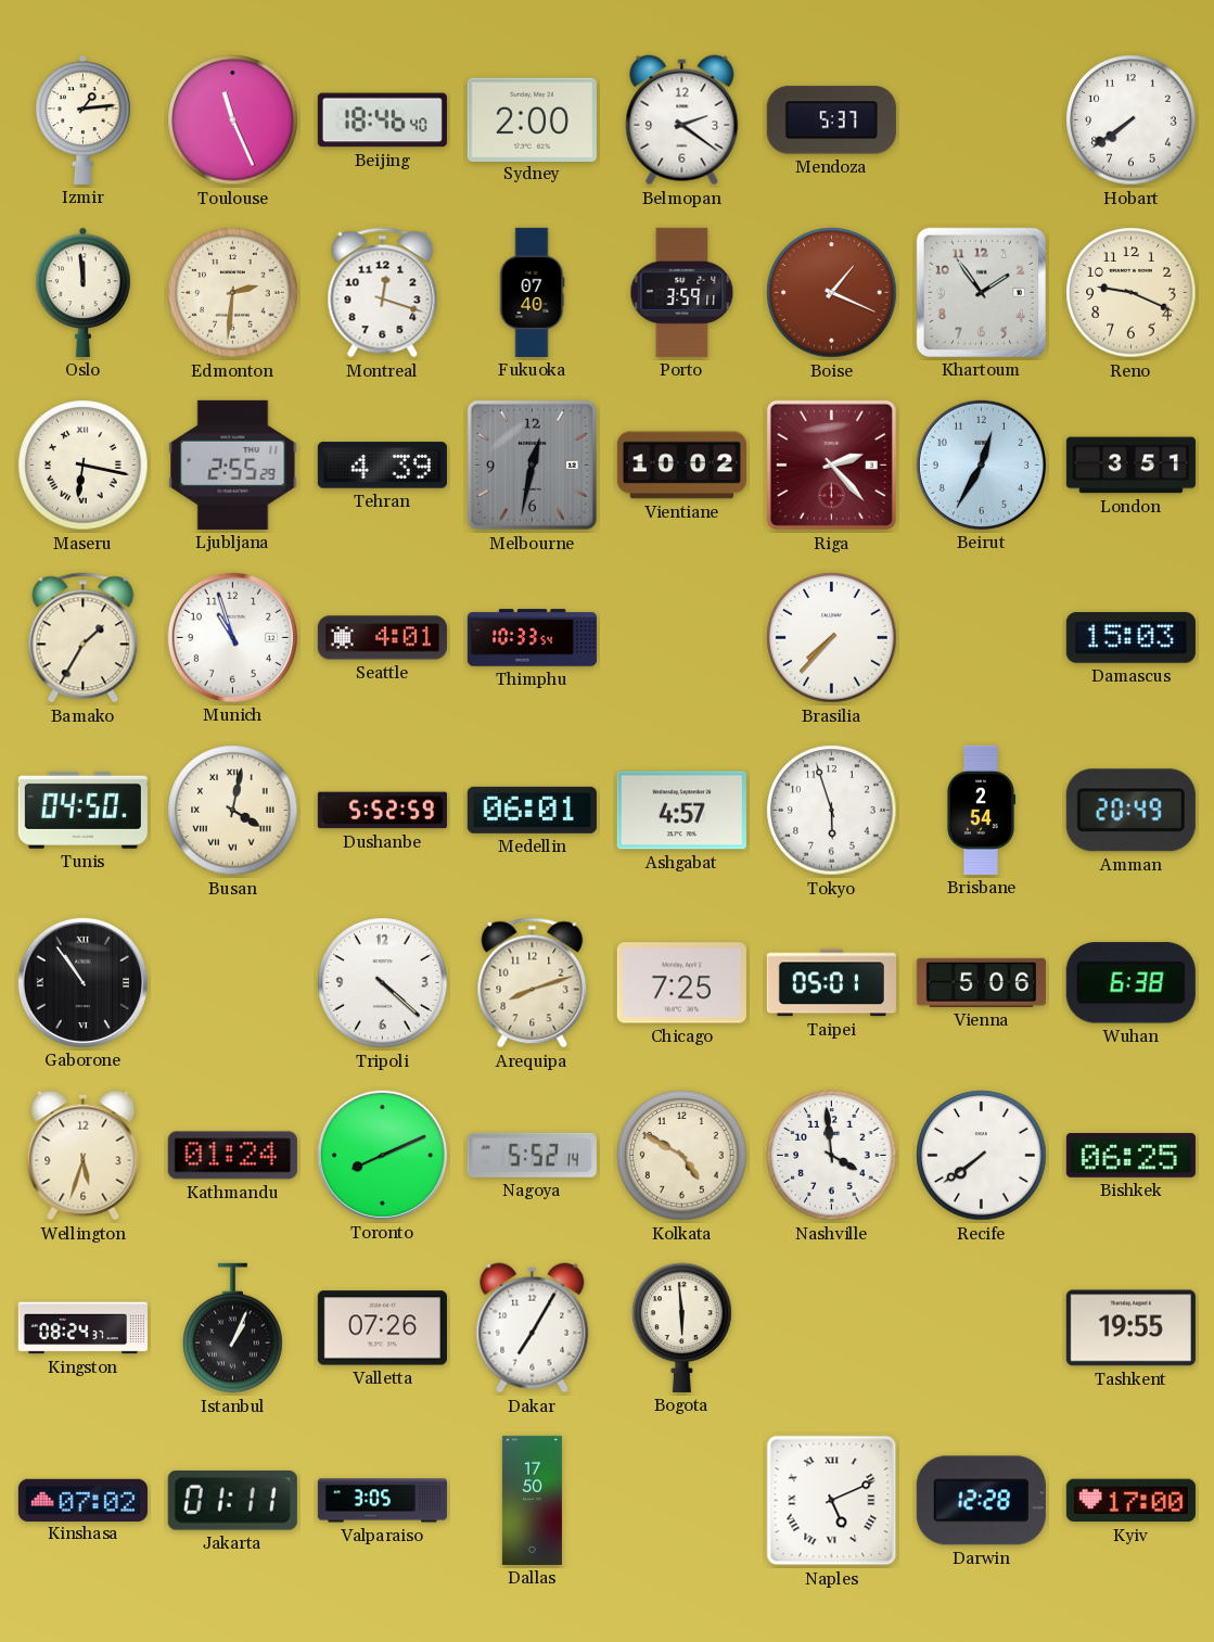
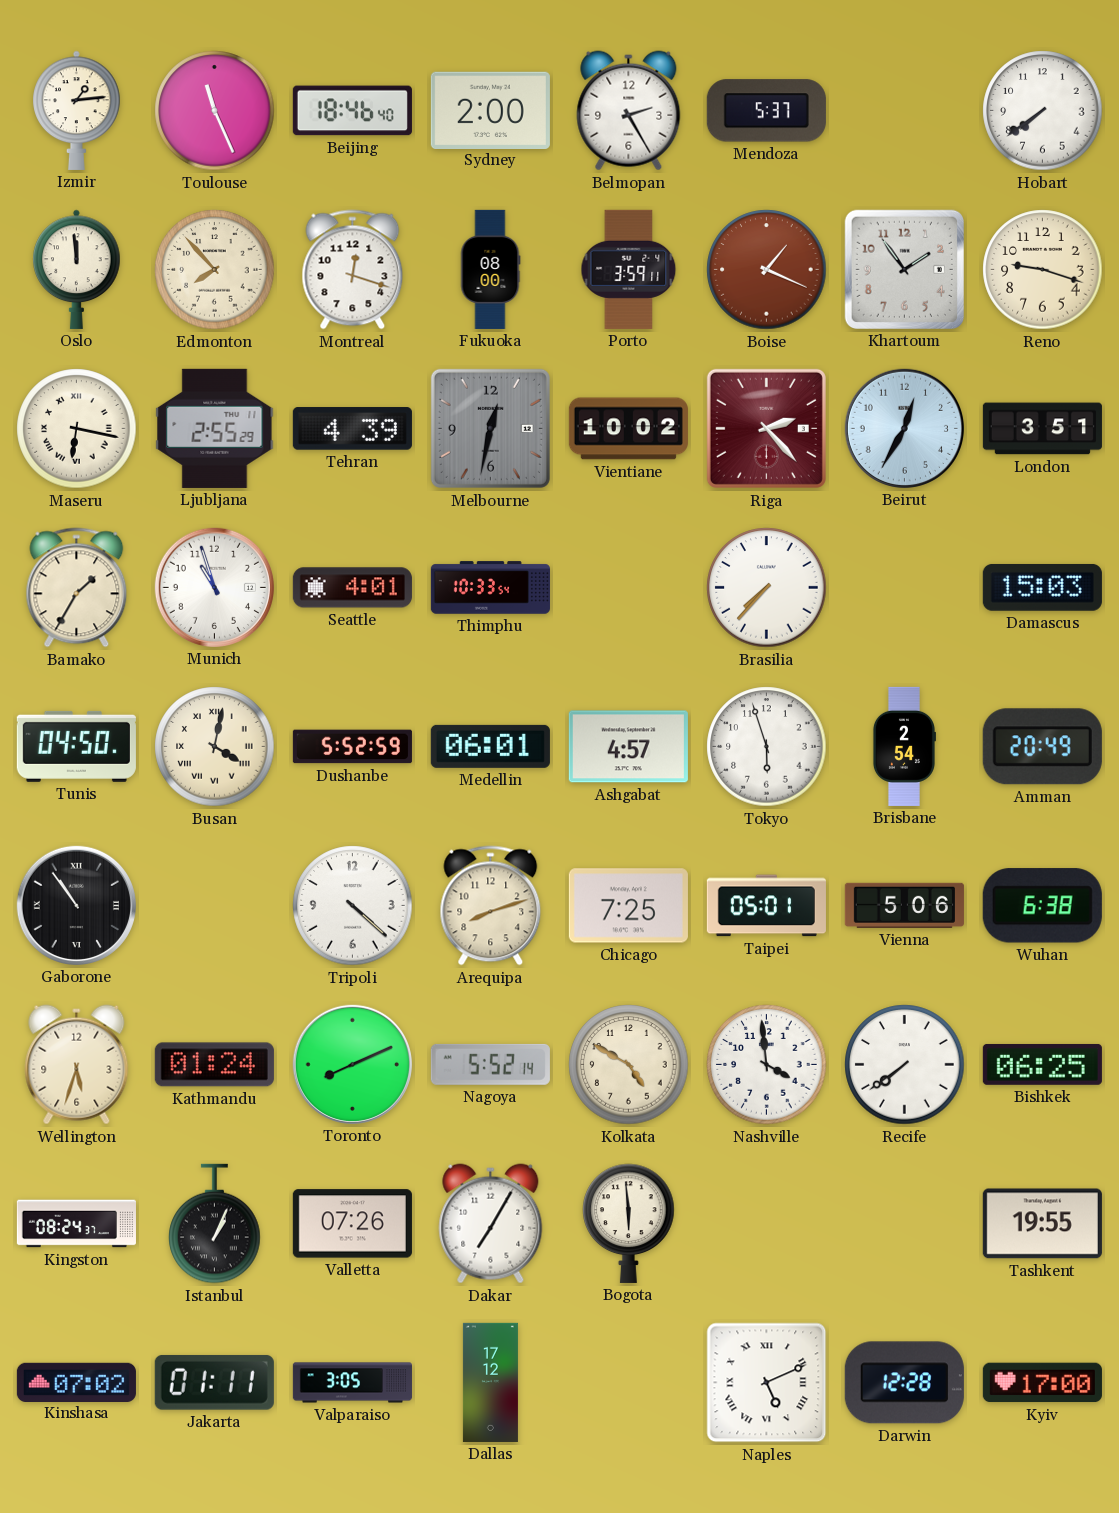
Belmopan: 2:21 -> 2:25
Edmonton: 2:31 -> 7:53
Fukuoka: 07:40 -> 08:00
Reno: 9:19 -> 9:18
Dallas: 17:50 -> 17:12
